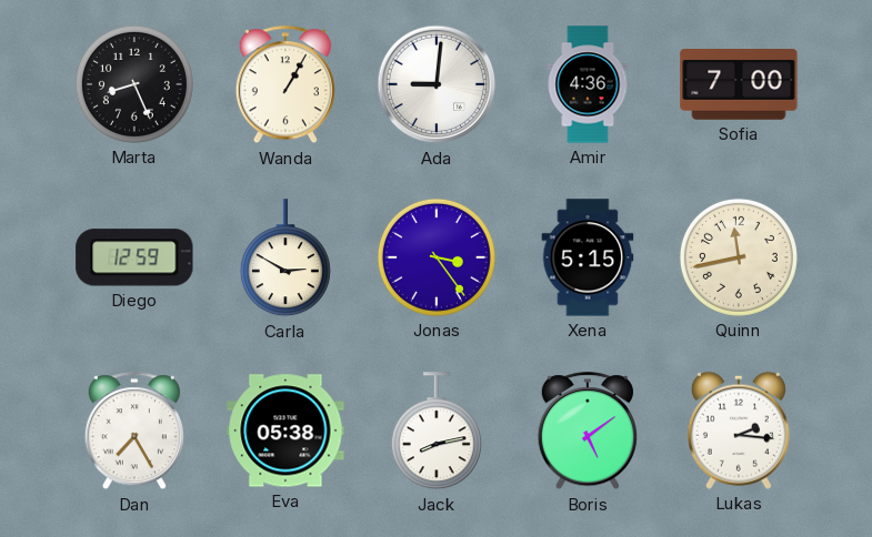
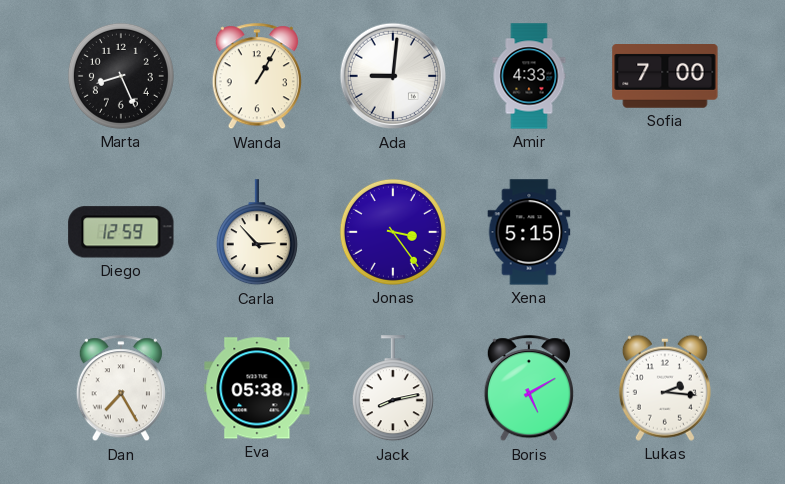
Amir: 4:36 -> 4:33
Carla: 2:50 -> 2:53
Quinn: 11:43 -> none
Boris: 5:09 -> 5:10
